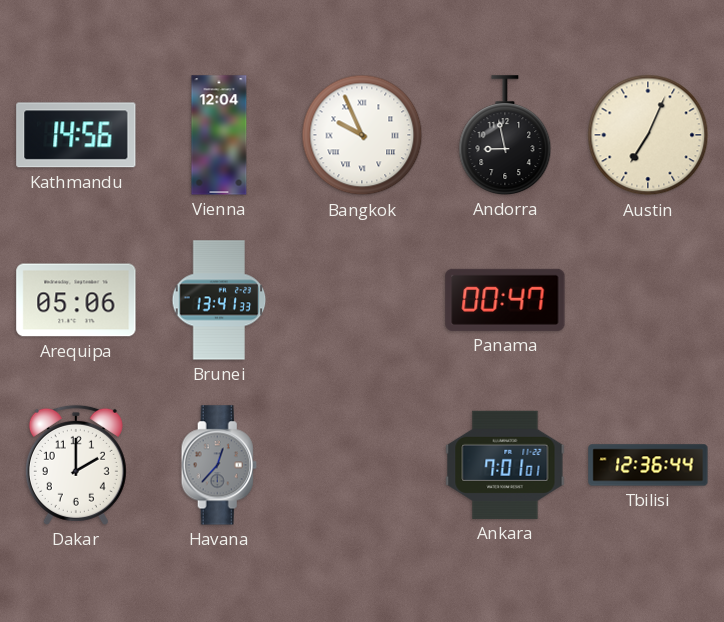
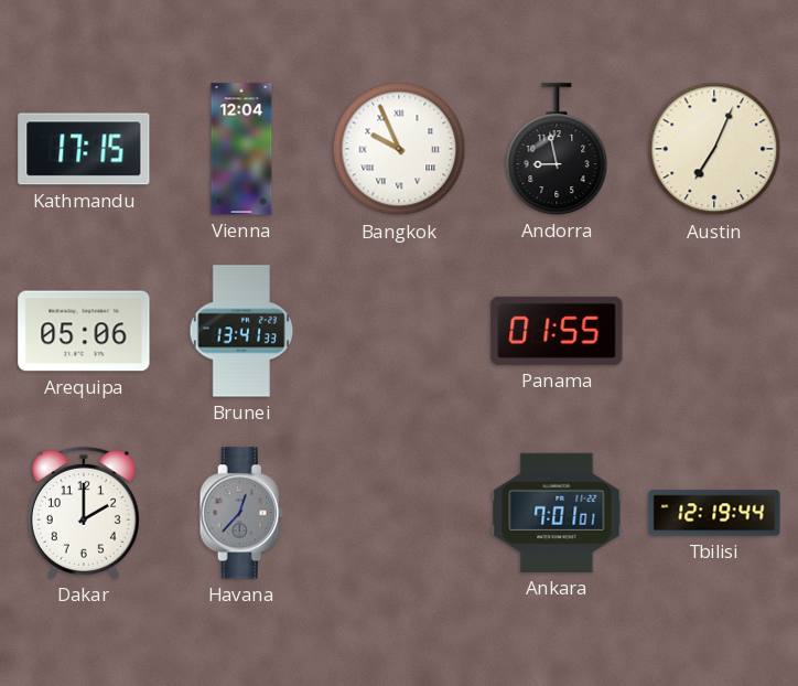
Kathmandu: 14:56 -> 17:15
Panama: 00:47 -> 01:55
Tbilisi: 12:36 -> 12:19
